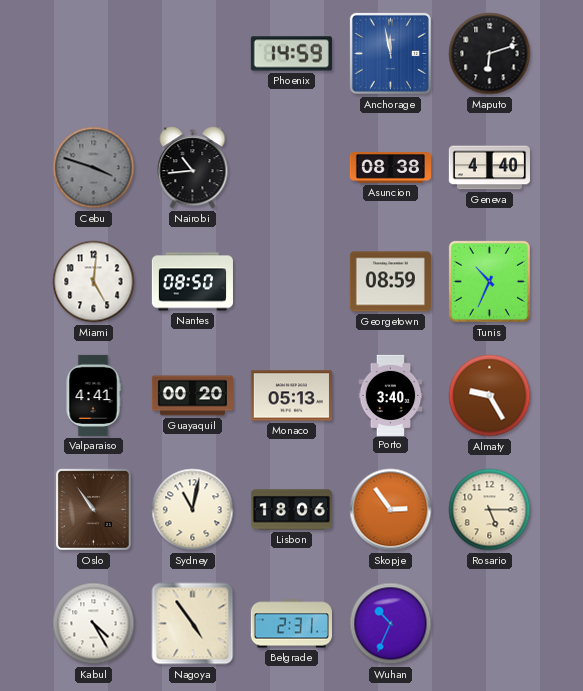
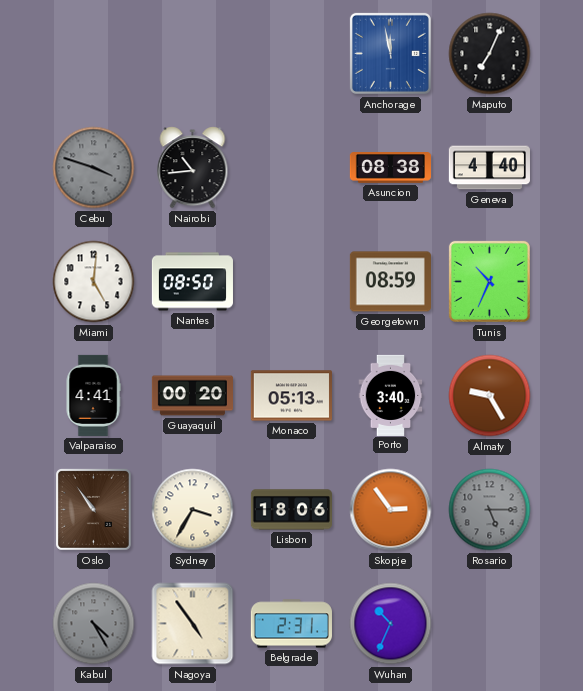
Phoenix: 14:59 -> none
Maputo: 6:12 -> 7:04
Sydney: 11:02 -> 3:35
Rosario dial: cream -> grey
Kabul dial: white -> grey
